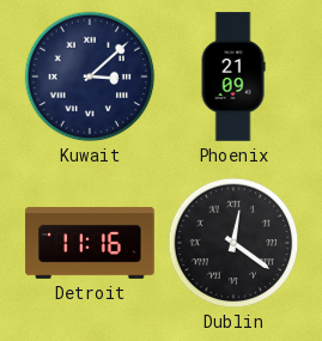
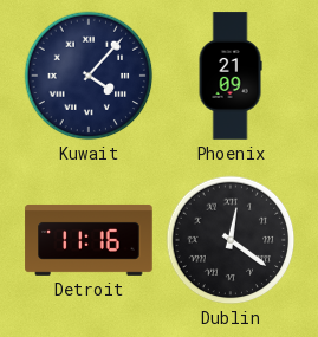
Kuwait: 3:08 -> 4:07
